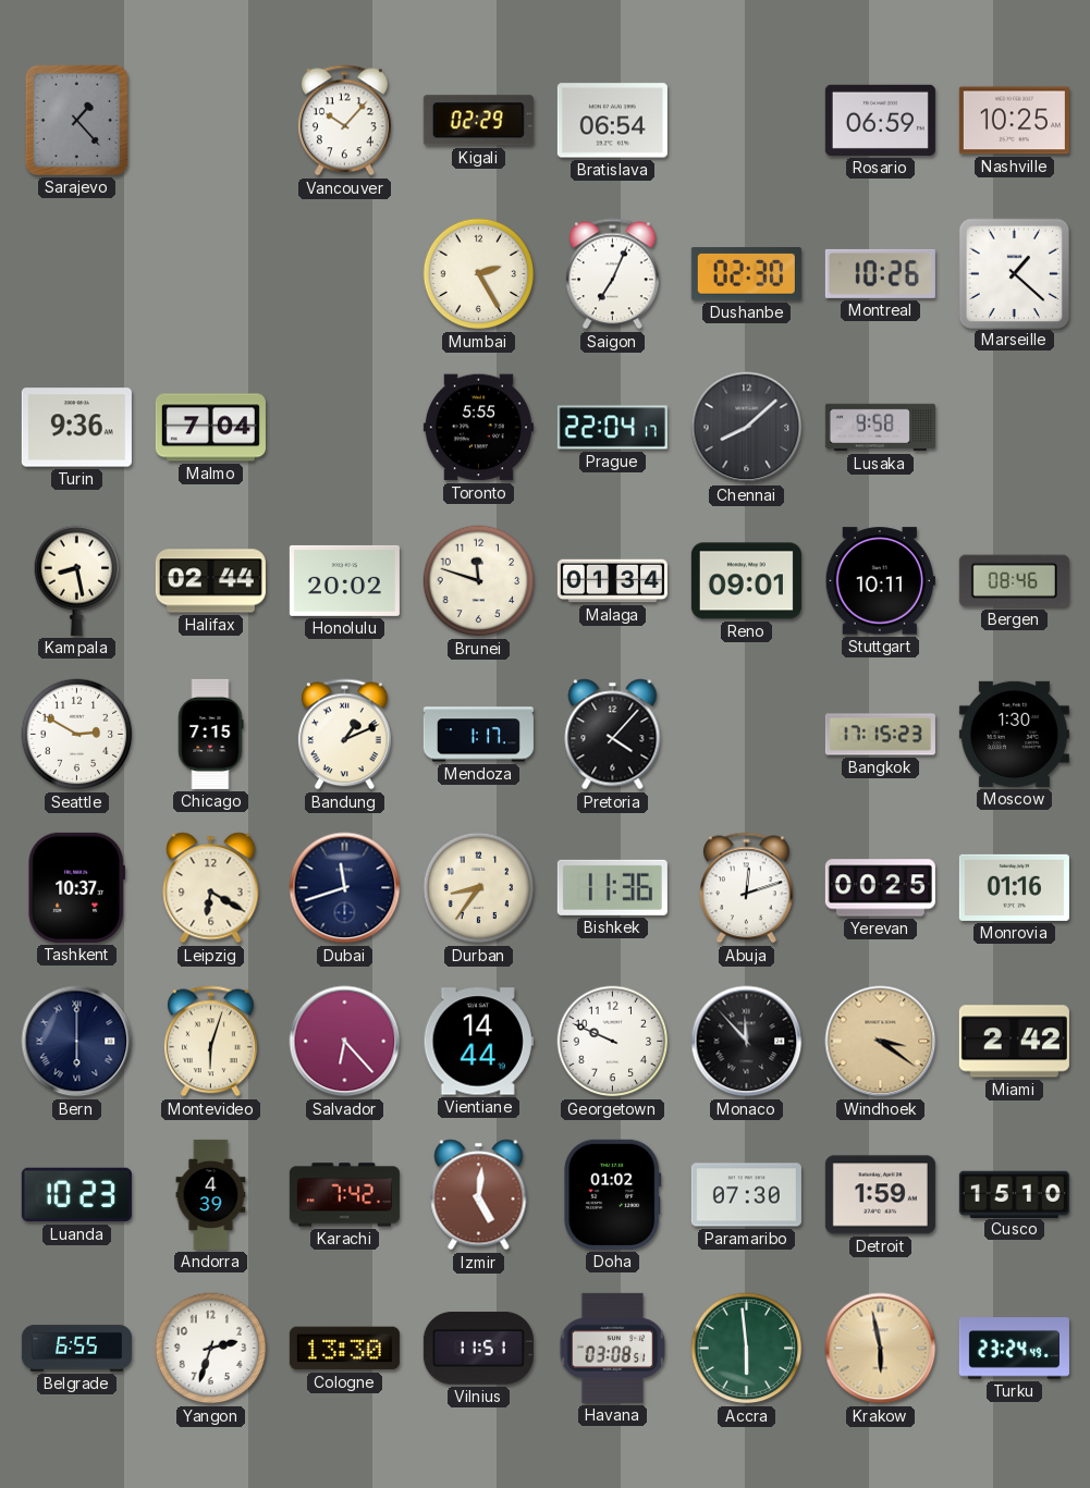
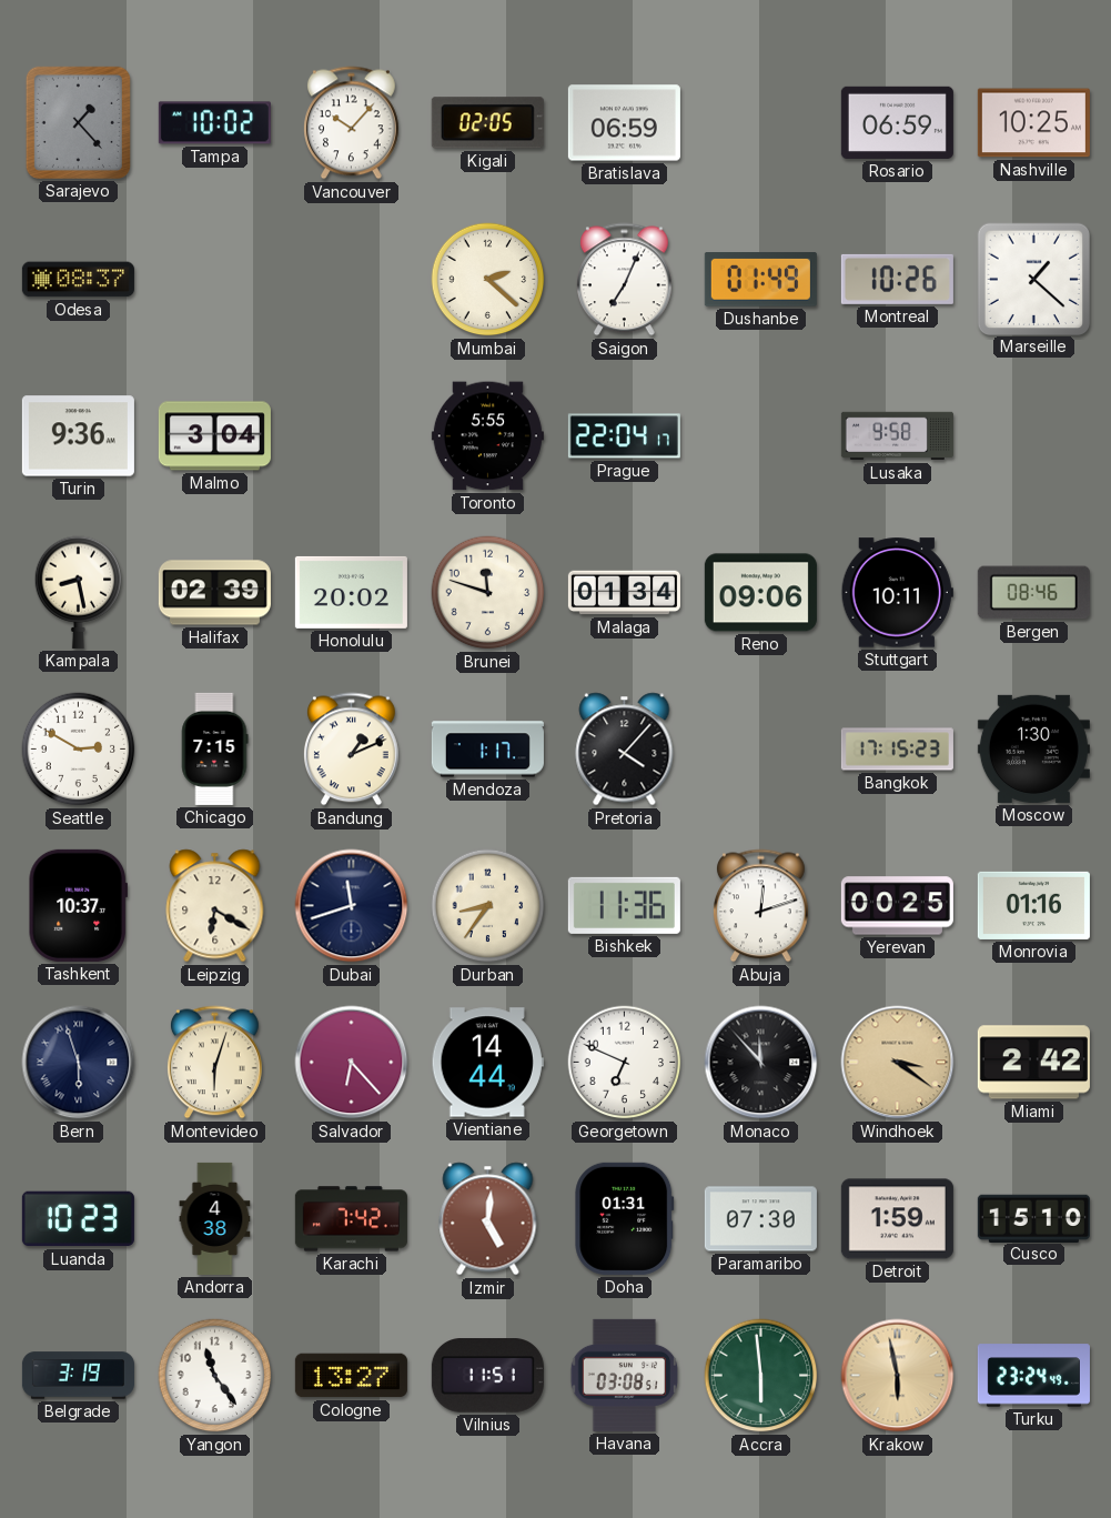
Tampa: none -> 10:02
Kigali: 02:29 -> 02:05
Bratislava: 06:54 -> 06:59
Odesa: none -> 08:37
Mumbai: 2:25 -> 2:22
Dushanbe: 02:30 -> 01:49
Malmo: 7:04 -> 3:04
Chennai: 8:08 -> none
Halifax: 02:44 -> 02:39
Reno: 09:01 -> 09:06
Bern: 6:00 -> 5:57
Georgetown: 9:49 -> 6:49
Andorra: 4:39 -> 4:38
Doha: 01:02 -> 01:31
Belgrade: 6:55 -> 3:19
Yangon: 2:33 -> 11:24
Cologne: 13:30 -> 13:27
